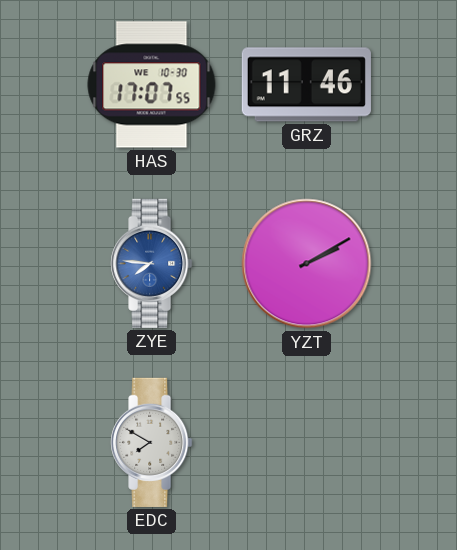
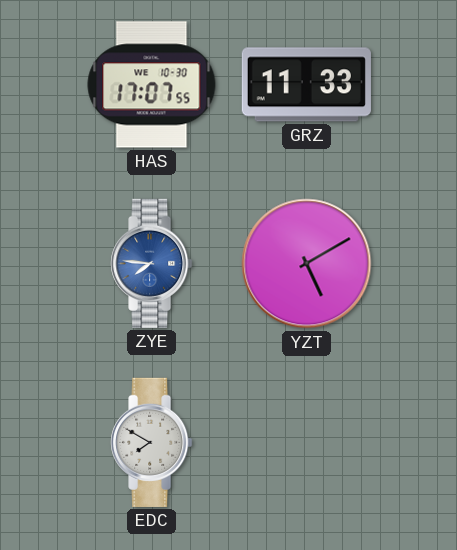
GRZ: 11:46 -> 11:33
YZT: 2:10 -> 5:10
